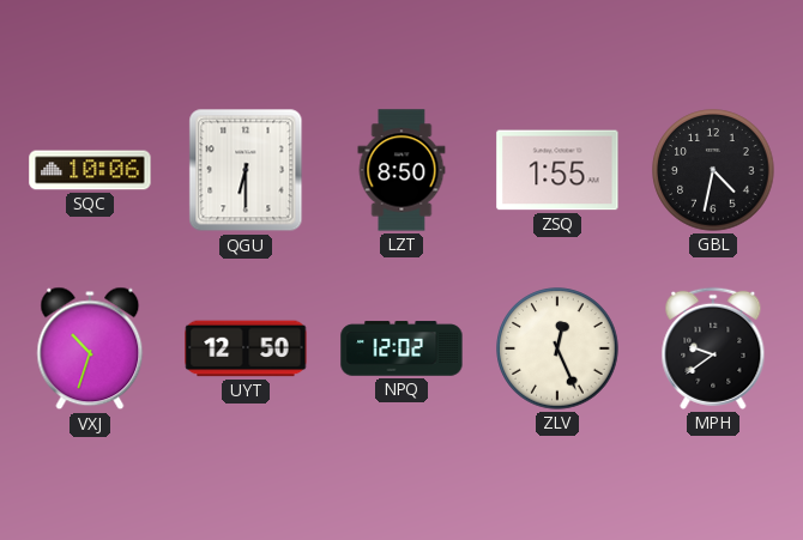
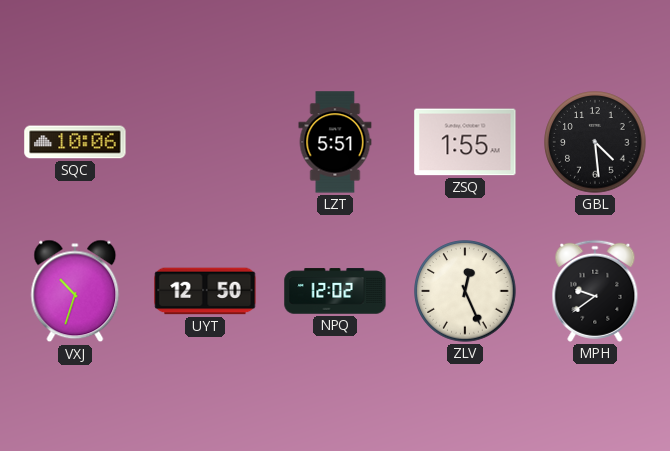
QGU: 6:30 -> none
LZT: 8:50 -> 5:51
GBL: 4:32 -> 4:29
